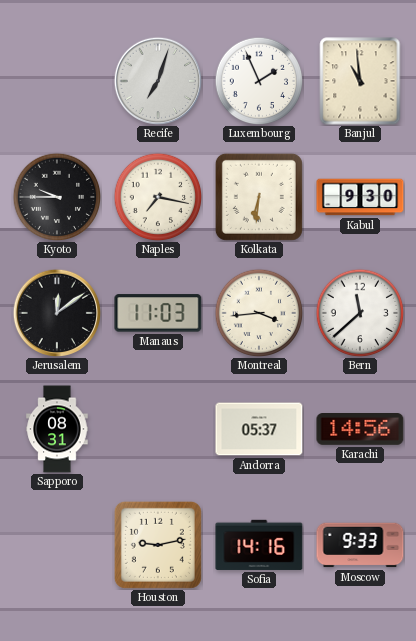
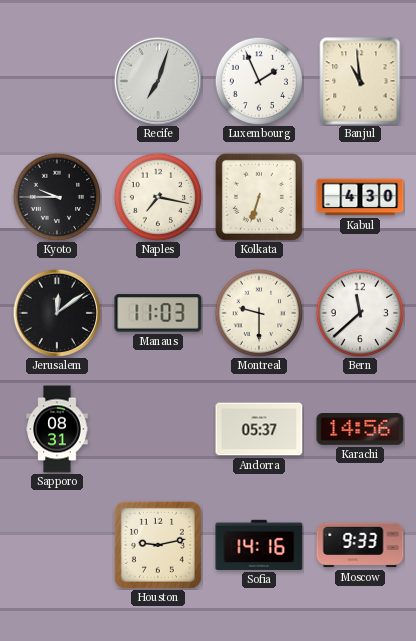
Kolkata: 6:31 -> 6:33
Kabul: 9:30 -> 4:30
Montreal: 3:44 -> 9:30
